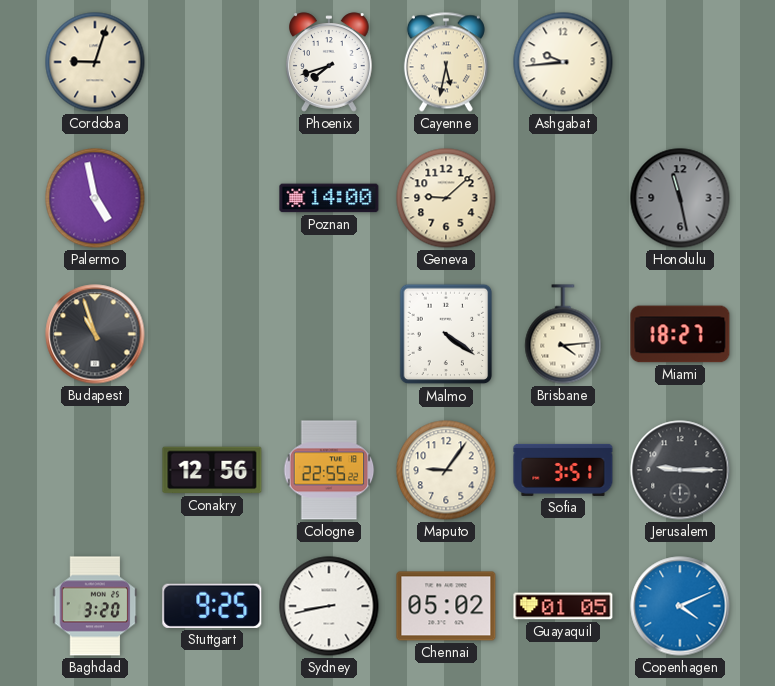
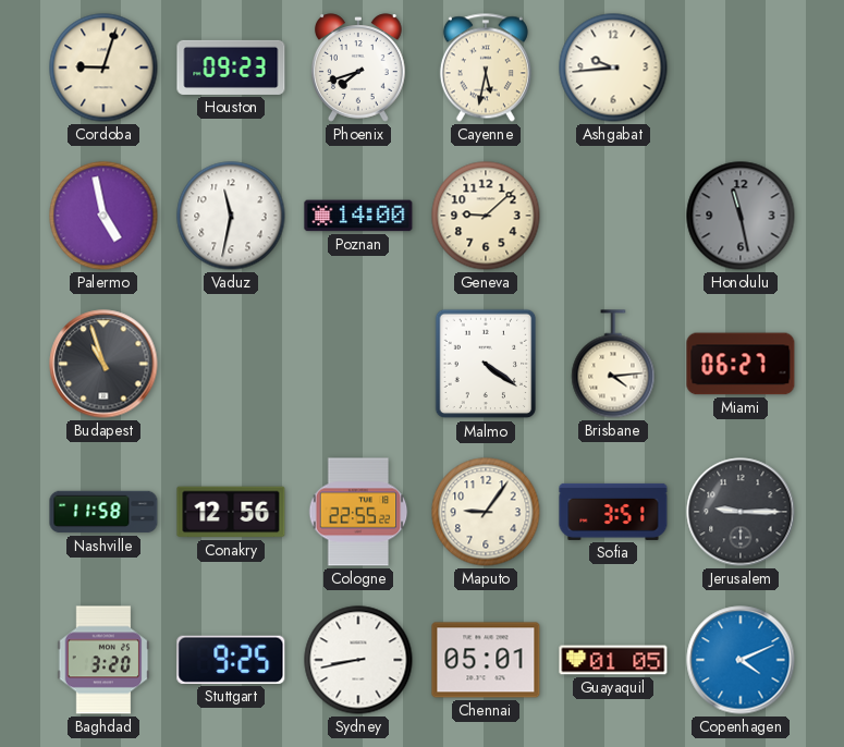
Houston: none -> 09:23
Vaduz: none -> 11:32
Miami: 18:27 -> 06:27
Nashville: none -> 11:58
Chennai: 05:02 -> 05:01
